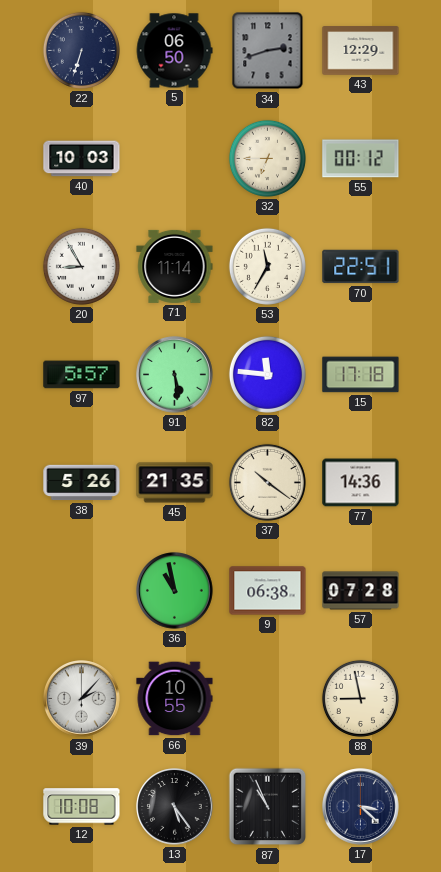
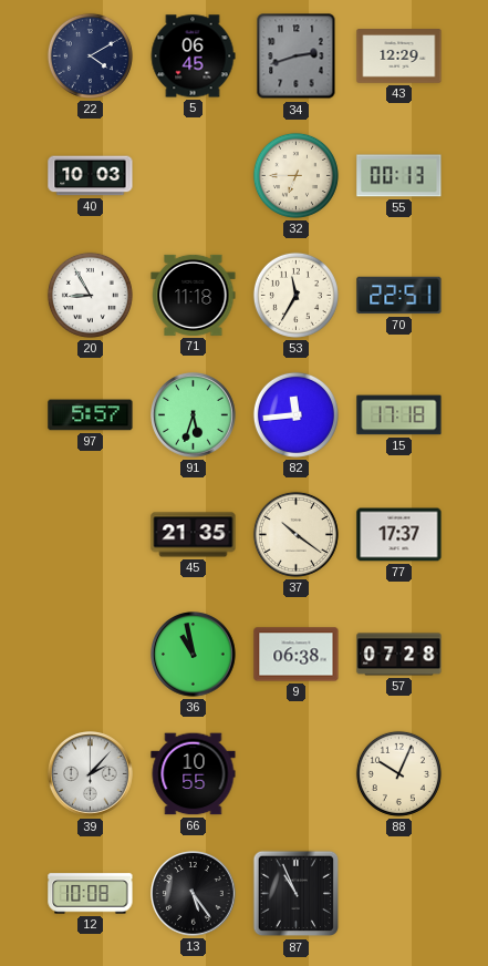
22: 6:33 -> 4:10
5: 06:50 -> 06:45
55: 00:12 -> 00:13
71: 11:14 -> 11:18
91: 5:29 -> 5:33
82: 11:46 -> 11:44
38: 5:26 -> none
77: 14:36 -> 17:37
88: 8:58 -> 10:04
17: 3:22 -> none
